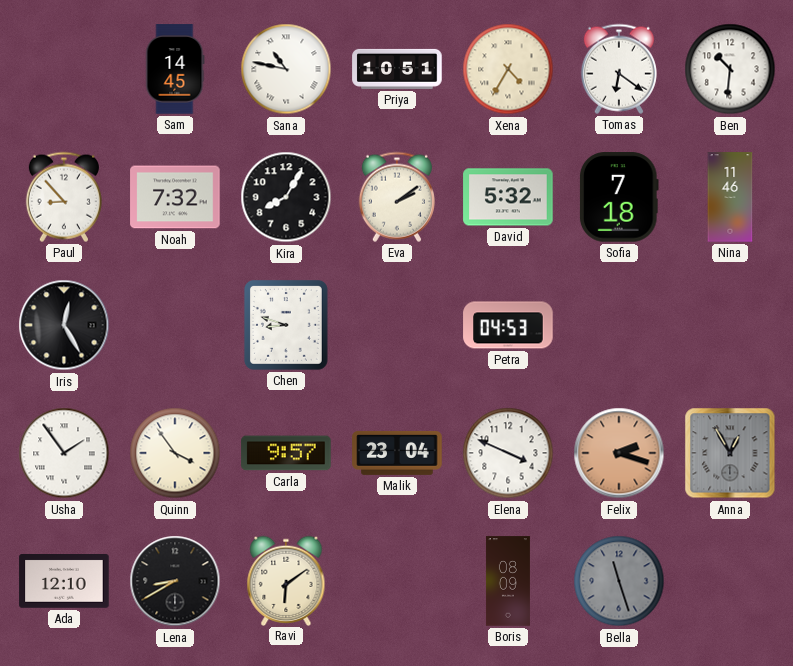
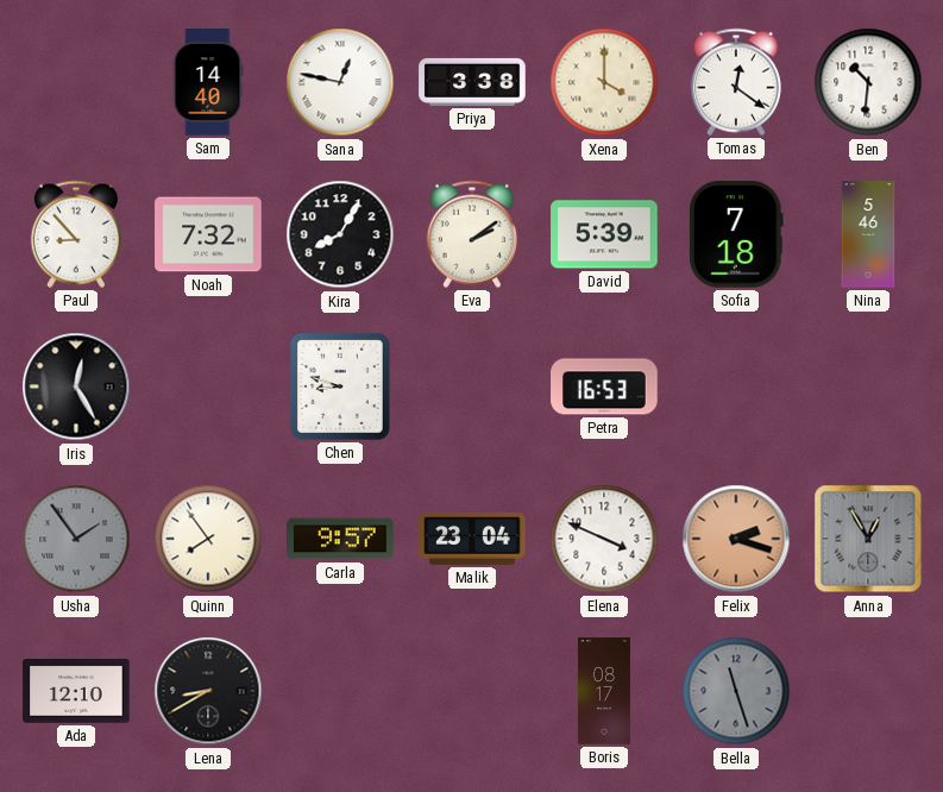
Sam: 14:45 -> 14:40
Sana: 10:47 -> 12:47
Priya: 10:51 -> 3:38
Xena: 4:35 -> 4:00
Tomas: 6:21 -> 12:21
David: 5:32 -> 5:39
Nina: 11:46 -> 5:46
Petra: 04:53 -> 16:53
Usha dial: white -> grey
Quinn: 3:54 -> 7:54
Ravi: 6:09 -> none
Boris: 08:09 -> 08:17
